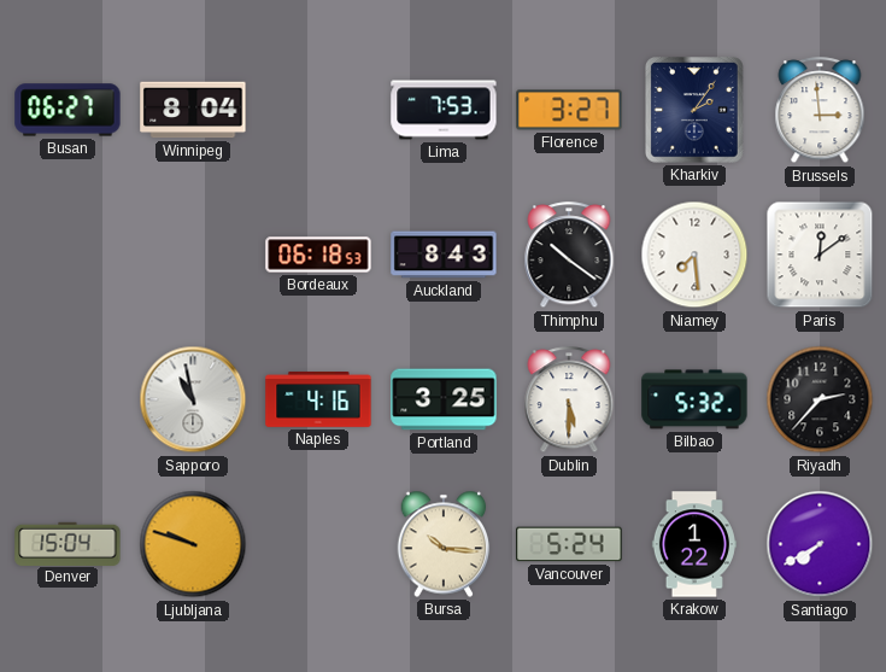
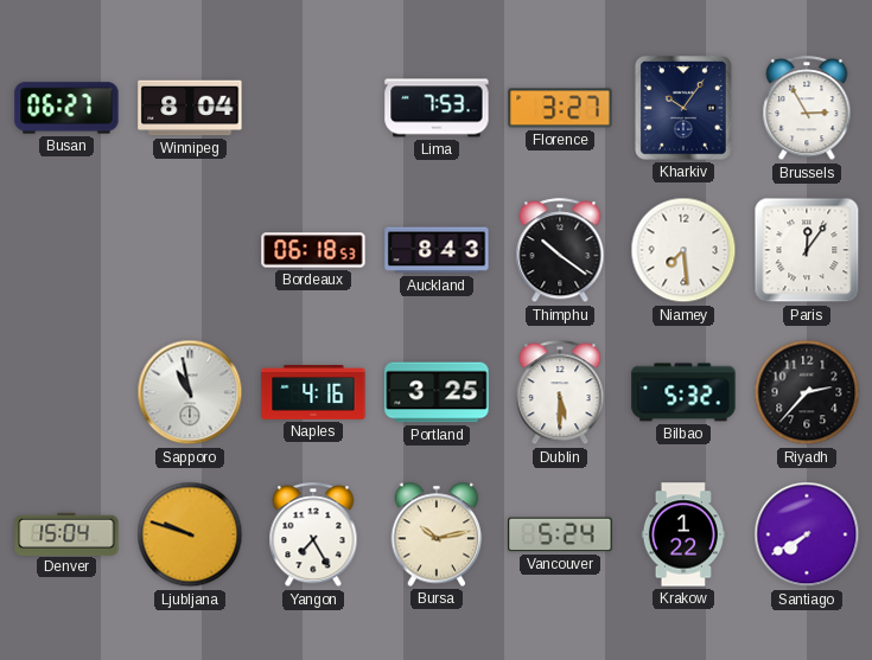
Kharkiv: 2:06 -> 10:06
Brussels: 2:59 -> 2:55
Paris: 12:09 -> 12:06
Yangon: none -> 7:25
Bursa: 10:16 -> 10:13
